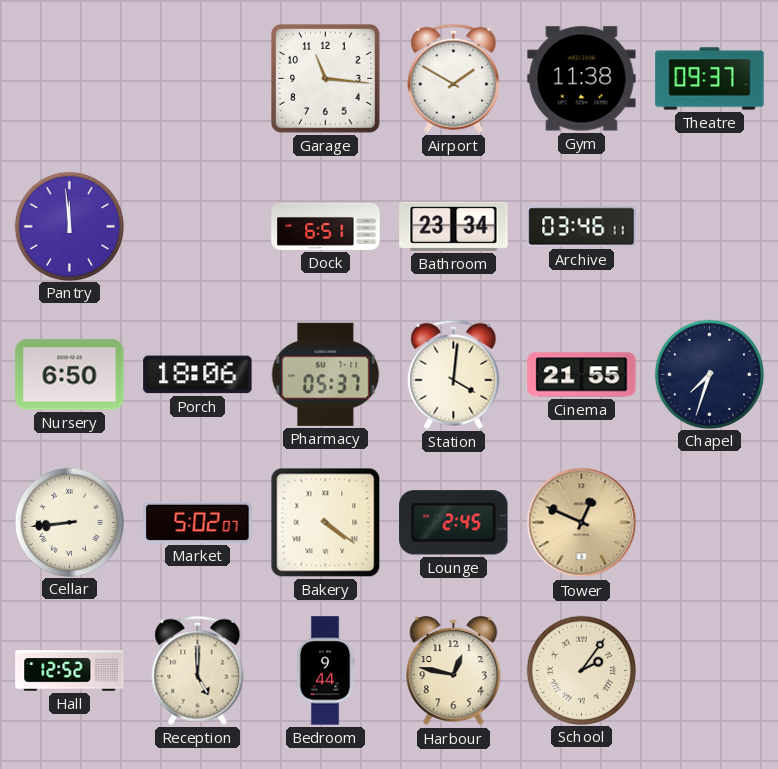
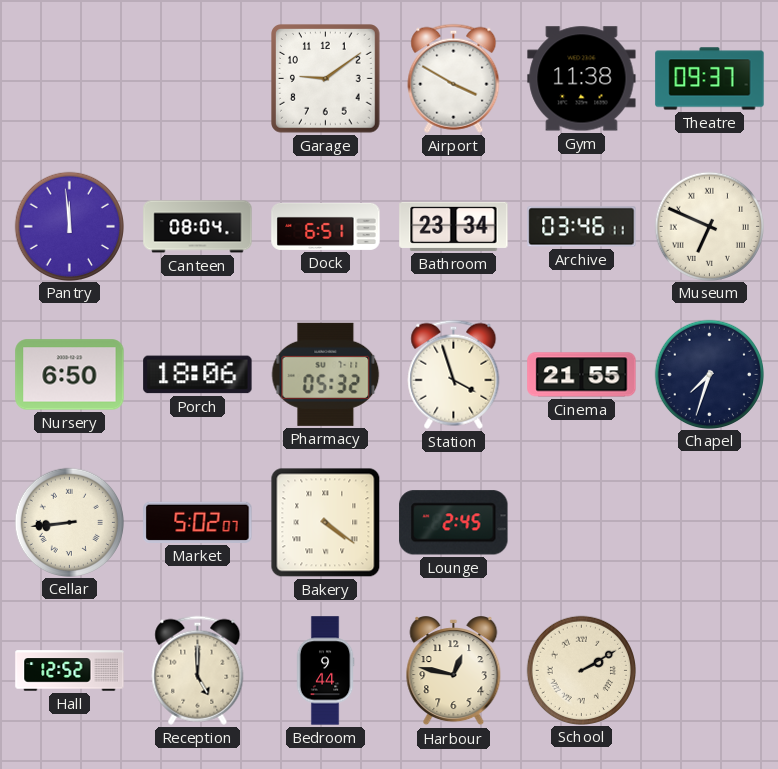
Garage: 11:16 -> 9:09
Airport: 1:50 -> 3:50
Canteen: none -> 08:04
Museum: none -> 6:49
Pharmacy: 05:37 -> 05:32
Station: 4:01 -> 3:57
Tower: 12:49 -> none
School: 2:06 -> 2:10
